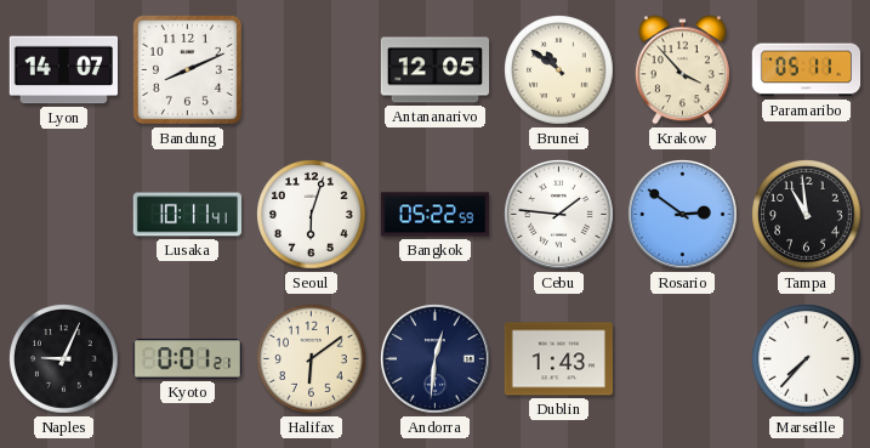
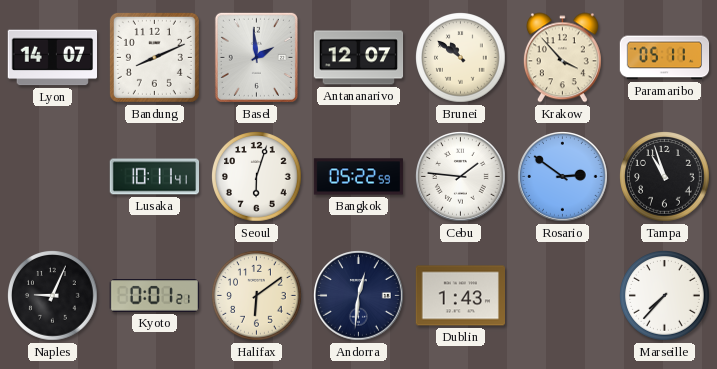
Basel: none -> 1:59
Antananarivo: 12:05 -> 12:07
Tampa: 10:59 -> 10:57
